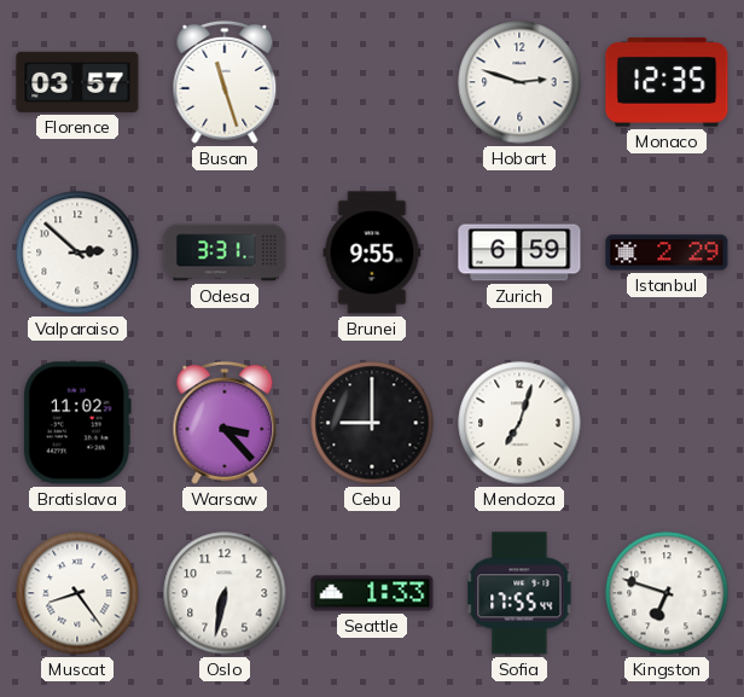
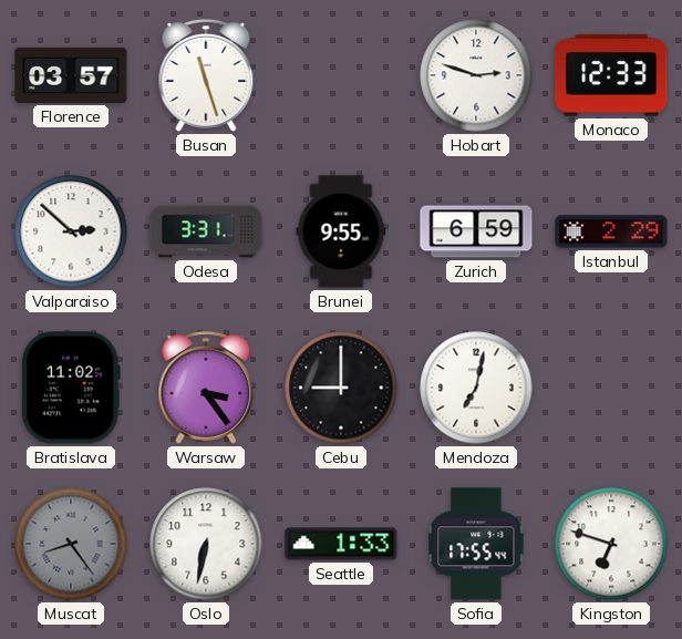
Monaco: 12:35 -> 12:33
Warsaw: 3:23 -> 3:24
Mendoza: 7:03 -> 7:02
Muscat dial: white -> grey
